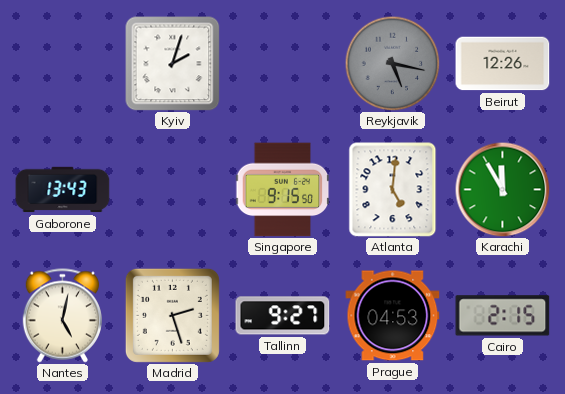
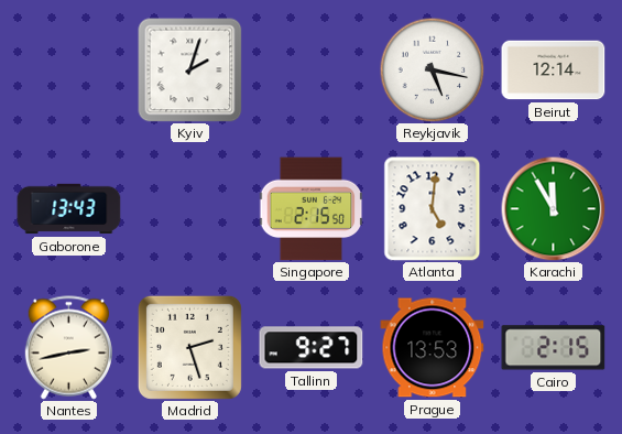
Reykjavik dial: grey -> white
Beirut: 12:26 -> 12:14
Singapore: 9:15 -> 2:15
Nantes: 5:02 -> 2:43
Prague: 04:53 -> 13:53
